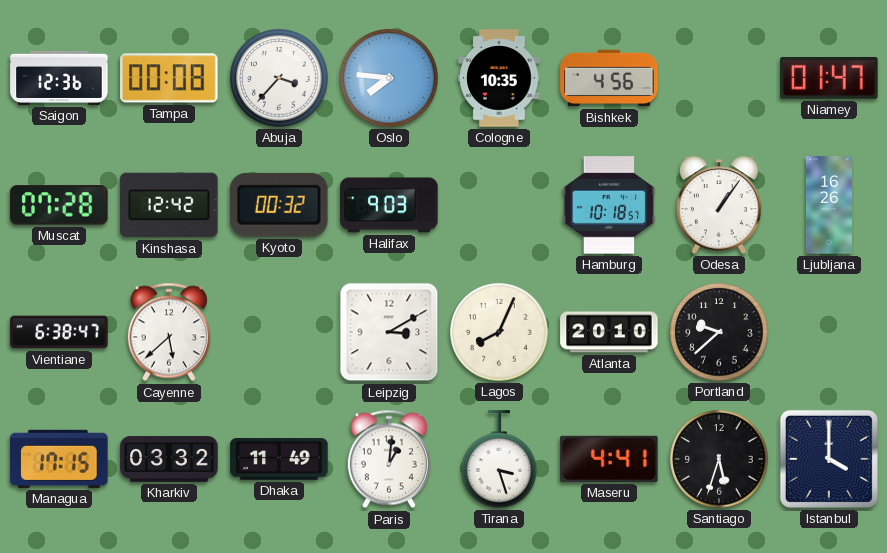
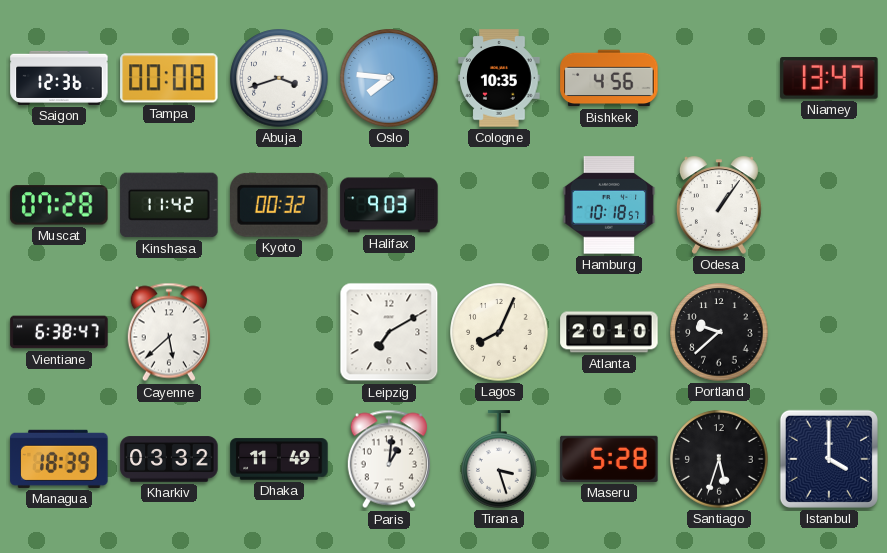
Abuja: 3:37 -> 3:42
Niamey: 01:47 -> 13:47
Kinshasa: 12:42 -> 11:42
Ljubljana: 16:26 -> none
Leipzig: 3:10 -> 7:10
Managua: 17:15 -> 18:39
Maseru: 4:41 -> 5:28
